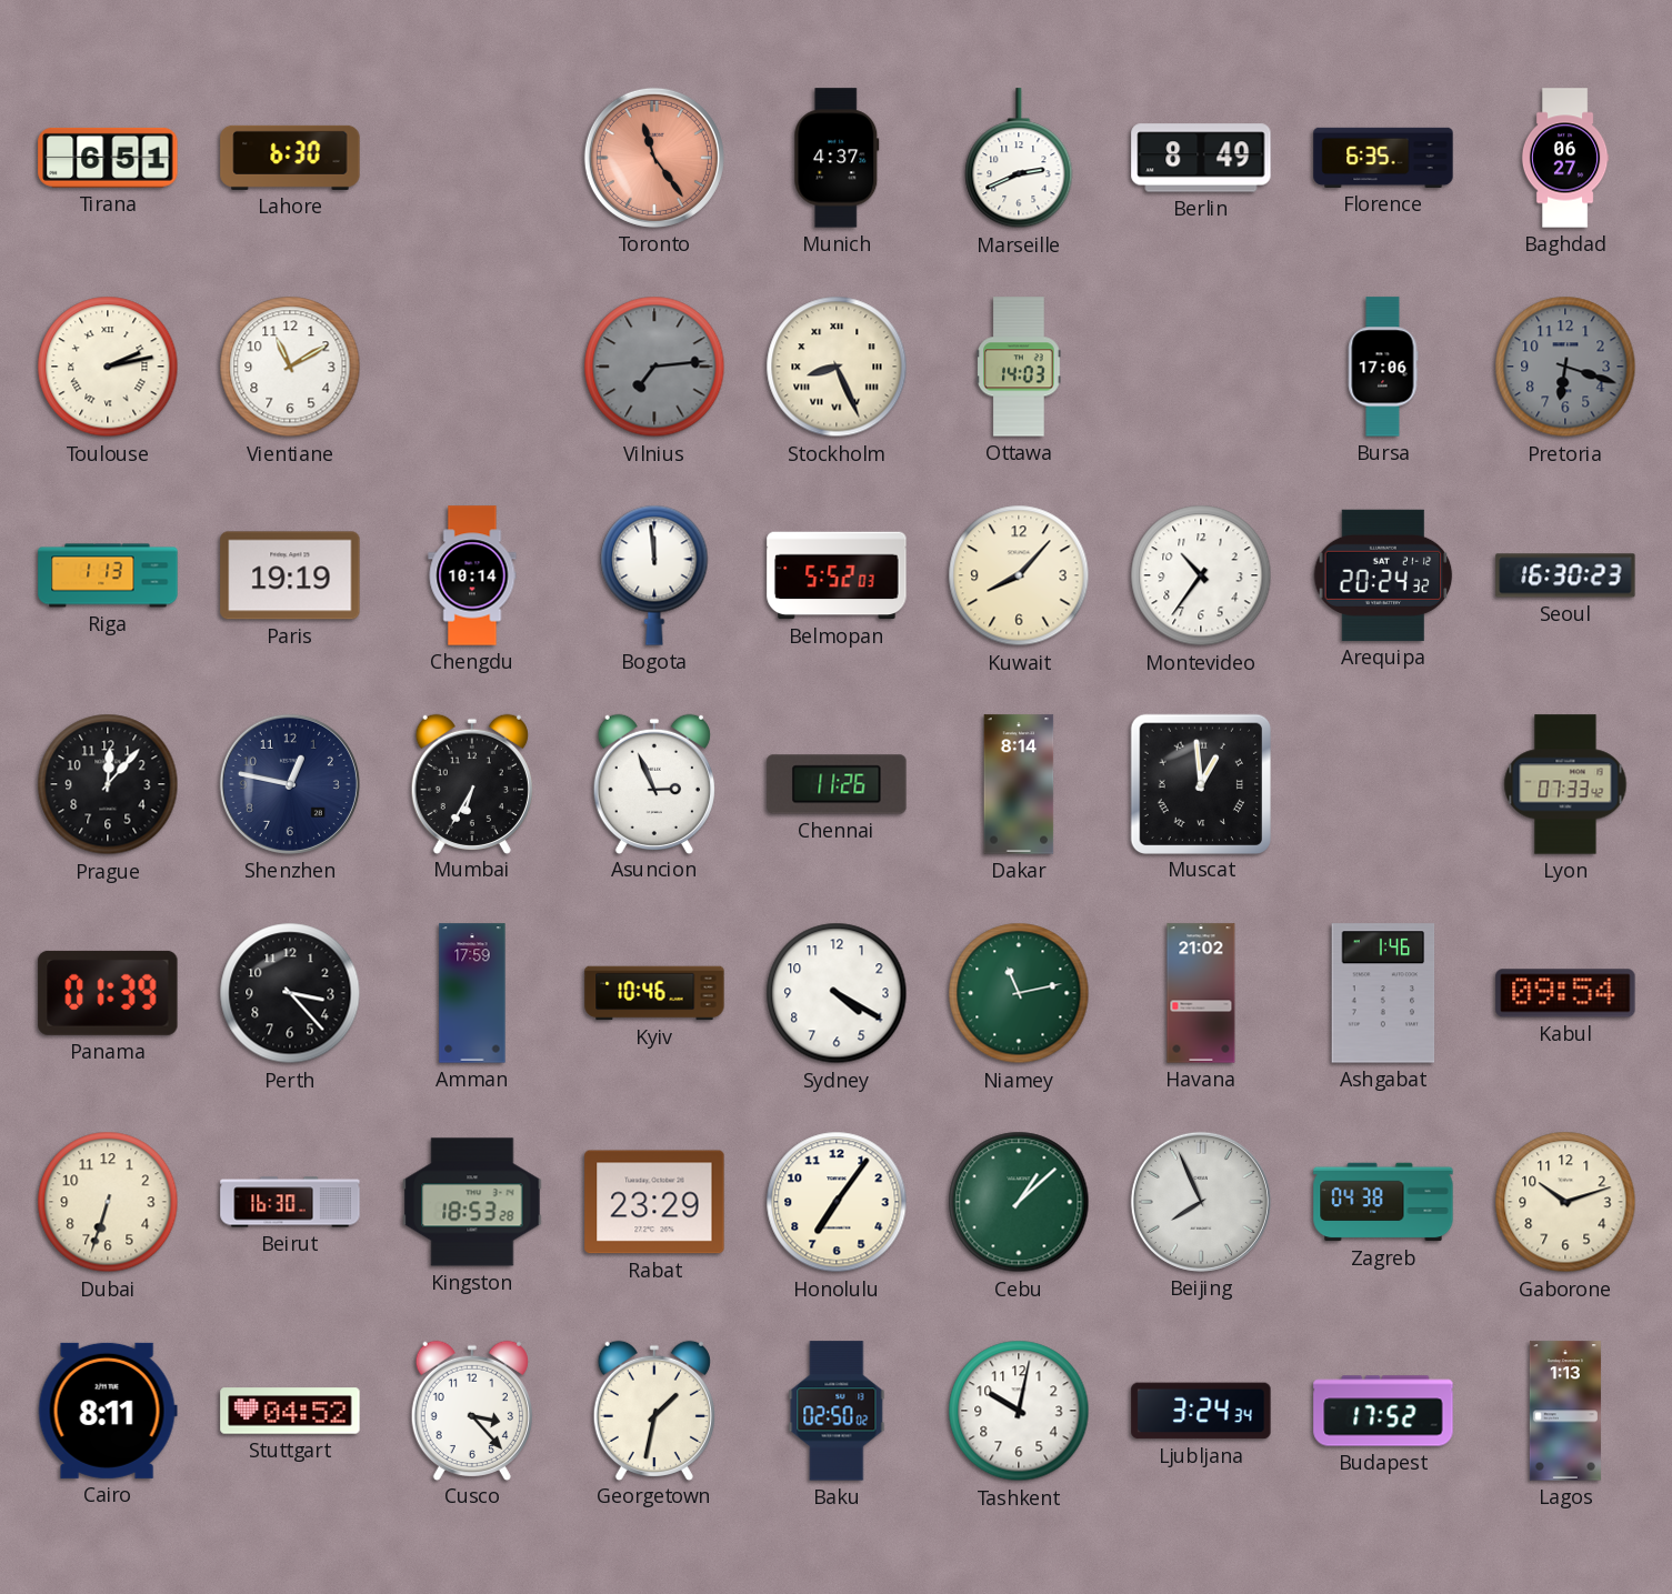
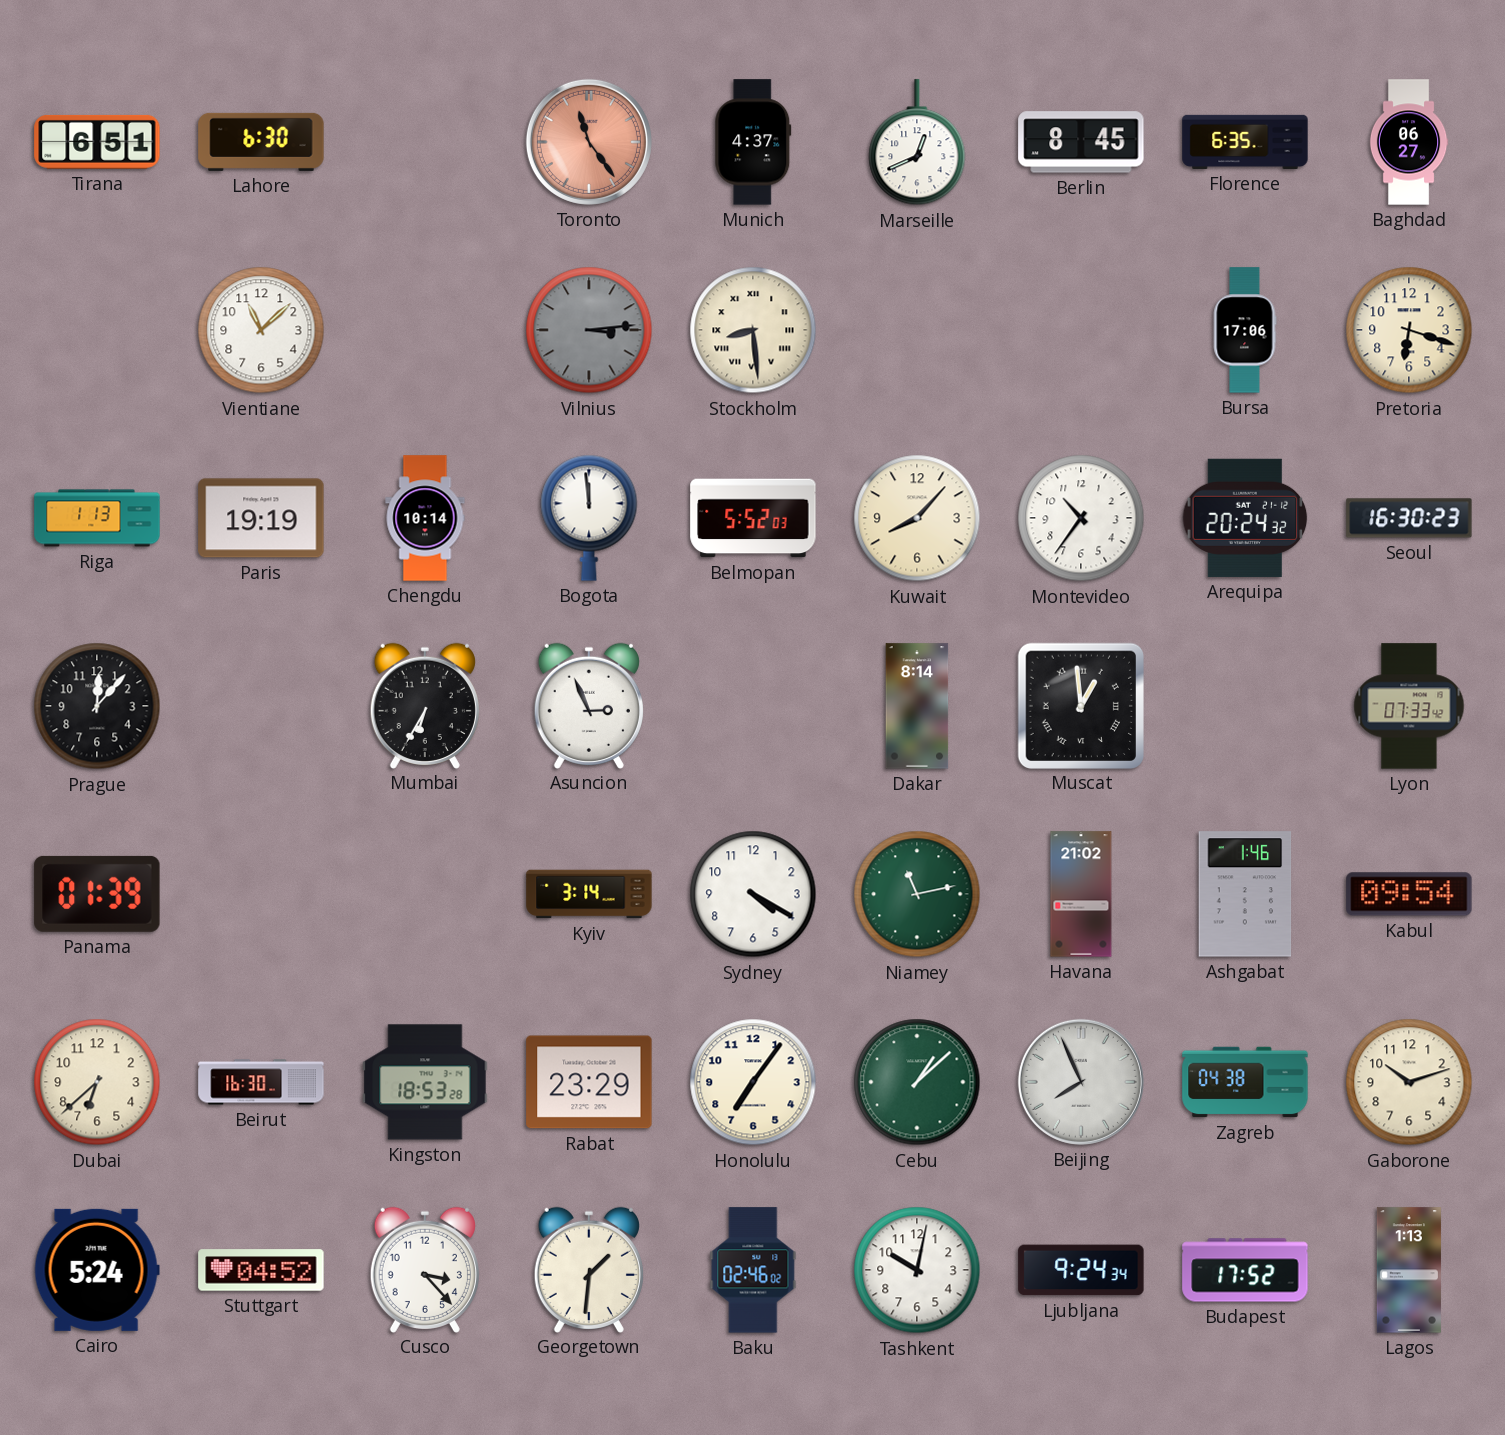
Marseille: 2:41 -> 12:41
Berlin: 8:49 -> 8:45
Toulouse: 2:13 -> none
Vientiane: 11:10 -> 11:08
Vilnius: 7:14 -> 3:14
Stockholm: 8:26 -> 8:29
Ottawa: 14:03 -> none
Pretoria dial: grey -> cream
Shenzhen: 12:47 -> none
Chennai: 11:26 -> none
Perth: 3:23 -> none
Amman: 17:59 -> none
Kyiv: 10:46 -> 3:14
Dubai: 6:33 -> 6:38
Cairo: 8:11 -> 5:24
Georgetown: 1:32 -> 1:31
Baku: 02:50 -> 02:46
Ljubljana: 3:24 -> 9:24
